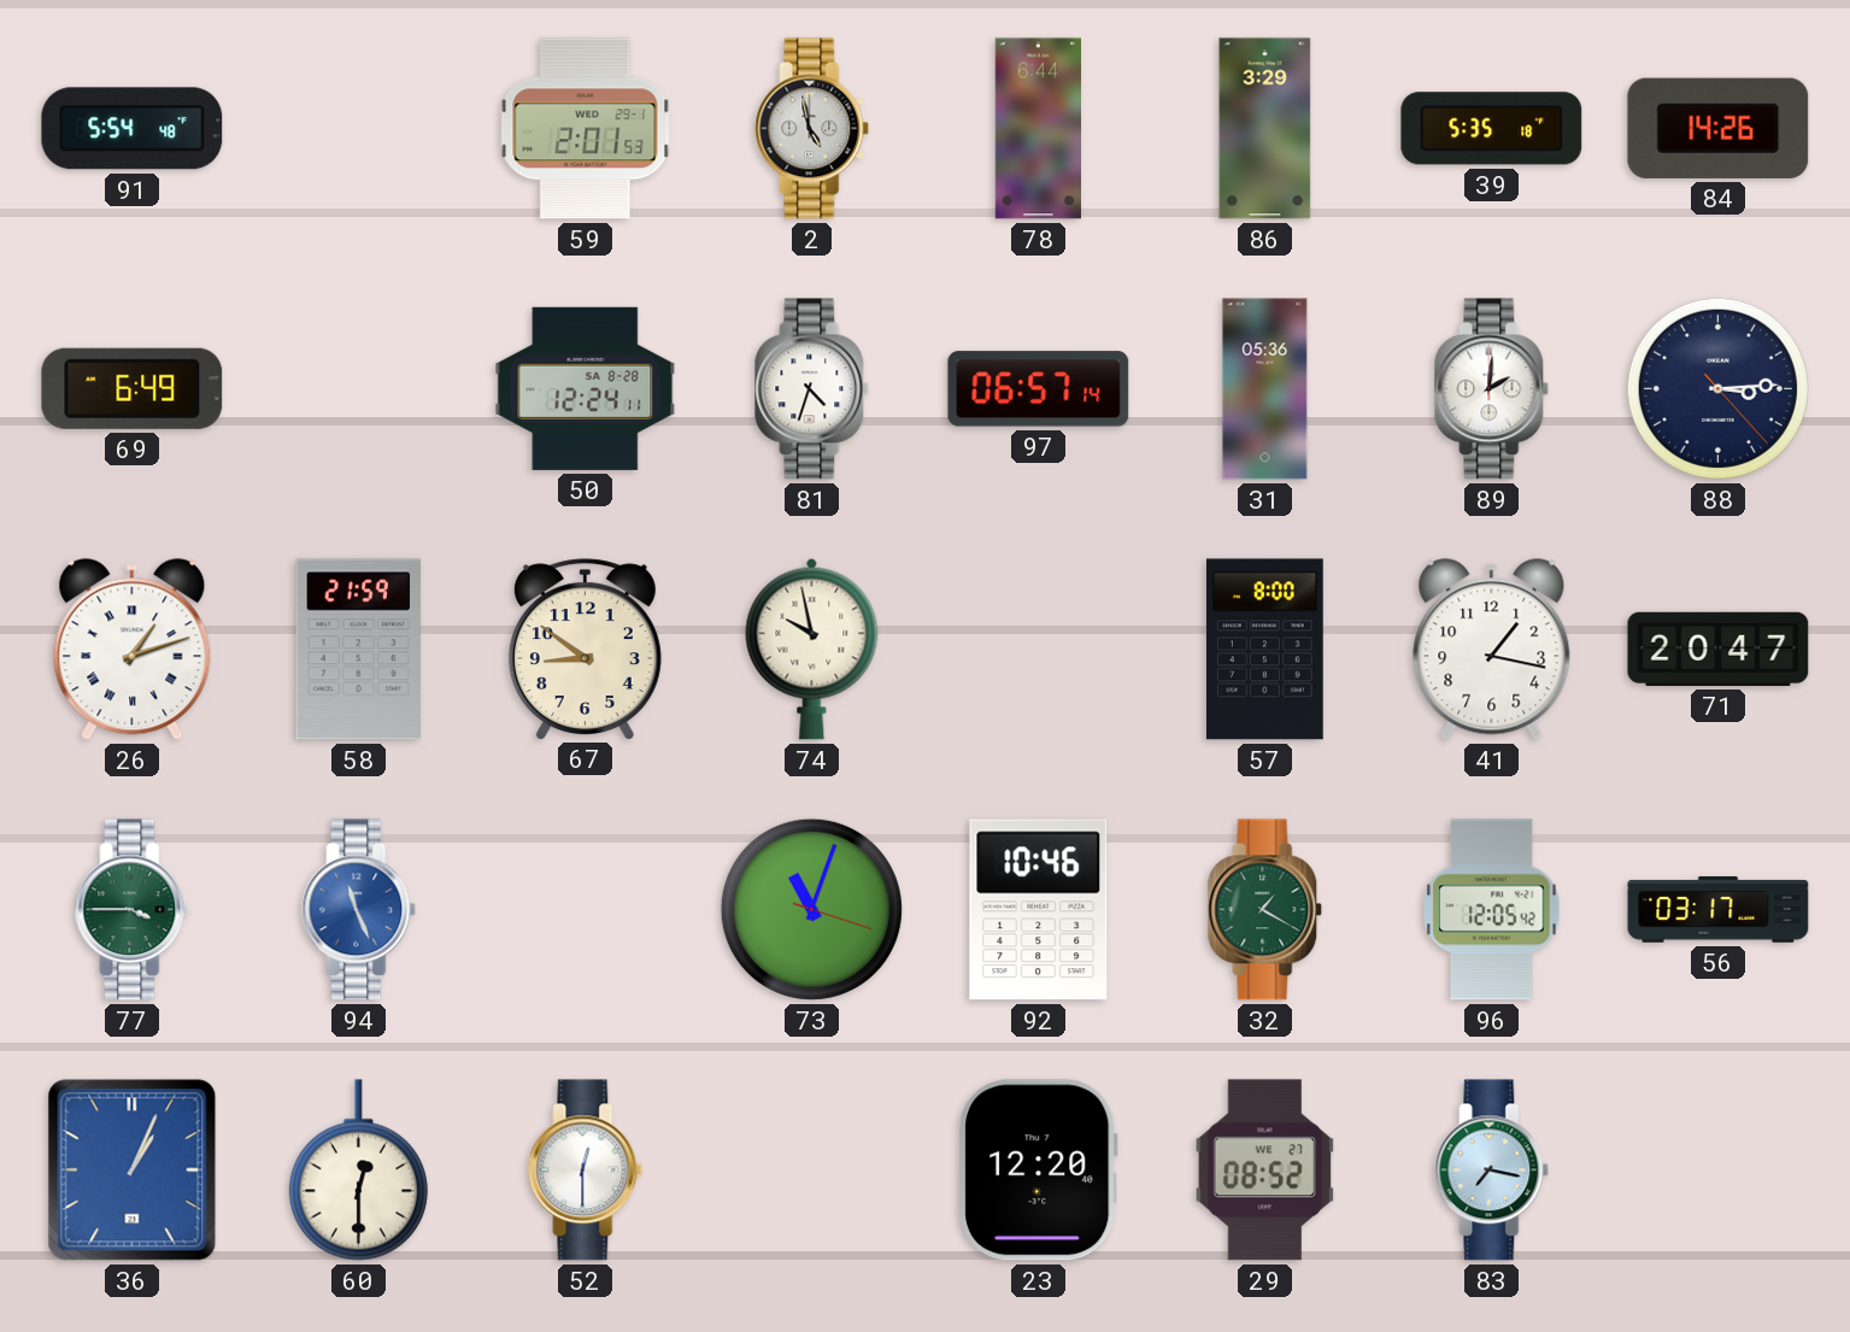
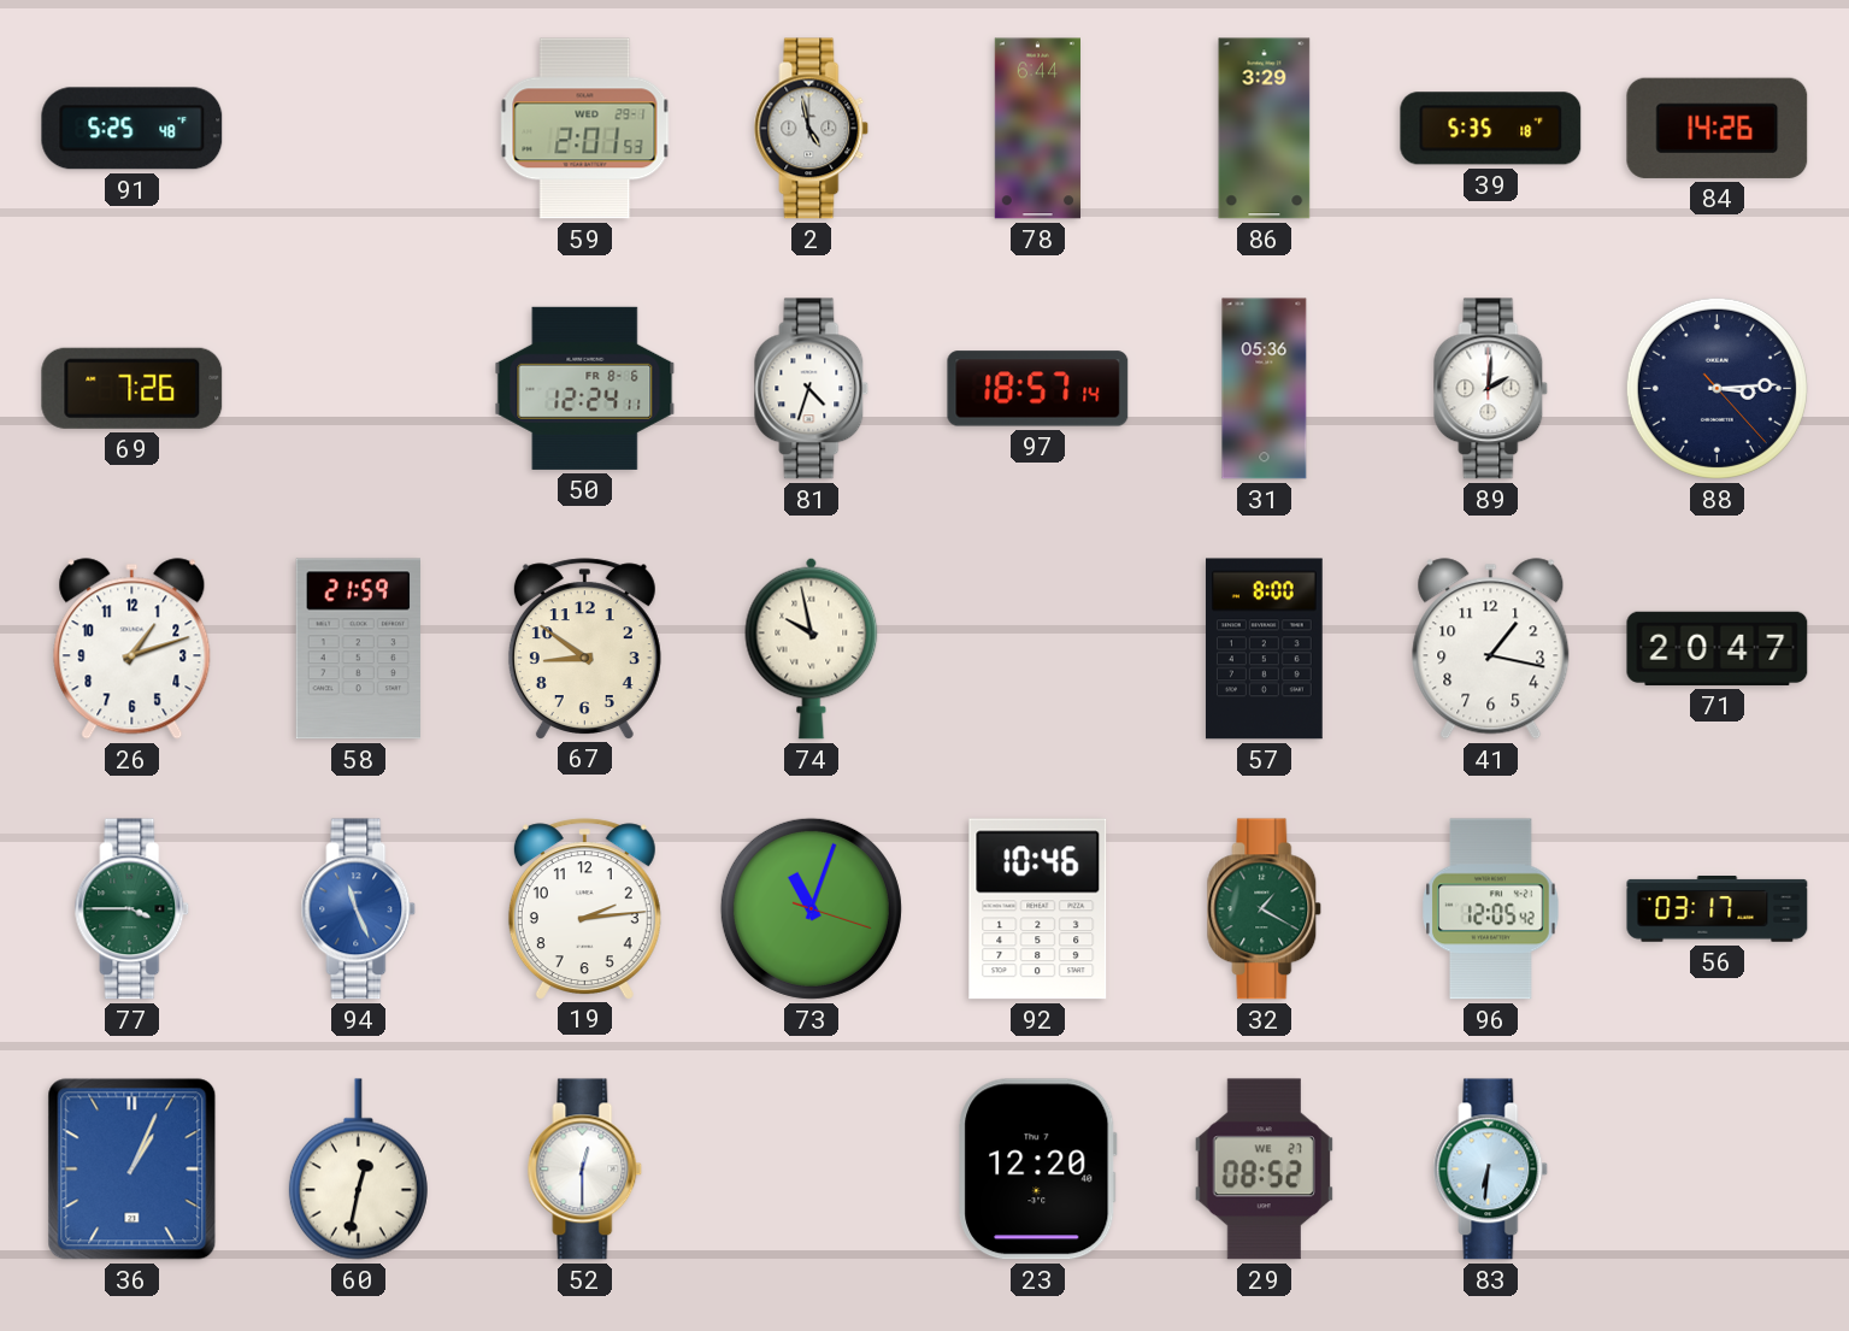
91: 5:54 -> 5:25
69: 6:49 -> 7:26
50 date: SA 8-28 -> FR 8-6
97: 06:57 -> 18:57
26 numerals: Roman -> Arabic
19: none -> 2:14
60: 12:30 -> 12:32
83: 7:17 -> 6:31
